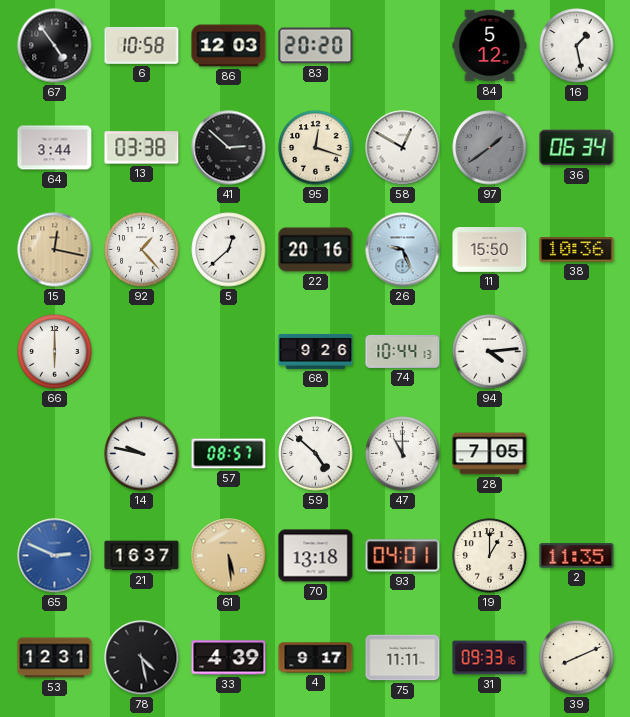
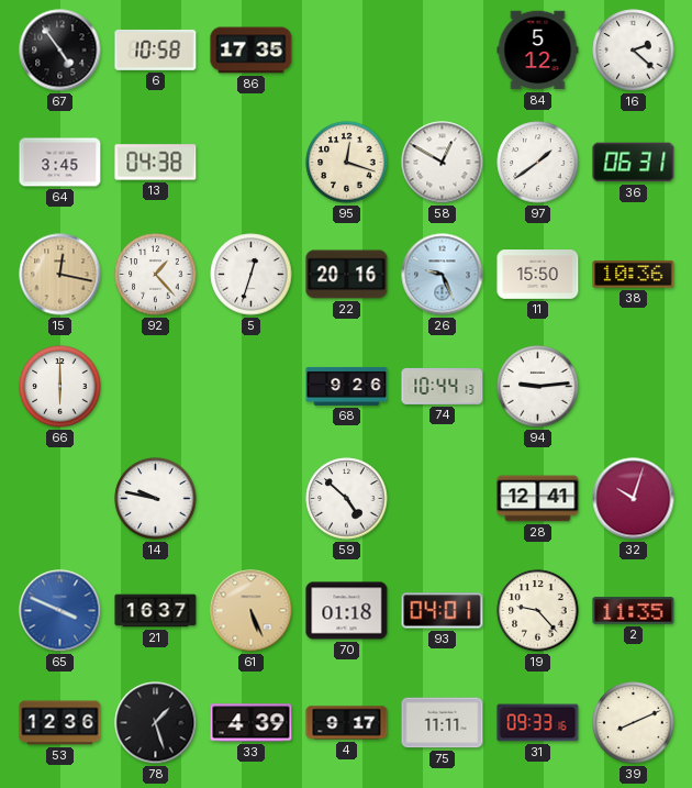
86: 12:03 -> 17:35
83: 20:20 -> none
16: 1:28 -> 2:22
64: 3:44 -> 3:45
13: 03:38 -> 04:38
41: 2:52 -> none
97 dial: grey -> white
36: 06:34 -> 06:31
5: 12:38 -> 12:33
94: 4:14 -> 9:14
57: 08:57 -> none
47: 11:00 -> none
28: 7:05 -> 12:41
32: none -> 10:03
65: 2:49 -> 3:49
61: 5:29 -> 5:26
70: 13:18 -> 01:18
19: 1:00 -> 9:23
53: 12:31 -> 12:36
78: 4:28 -> 1:27
